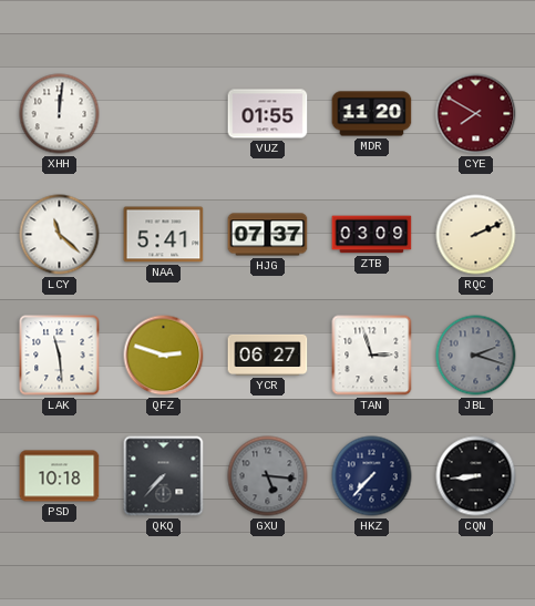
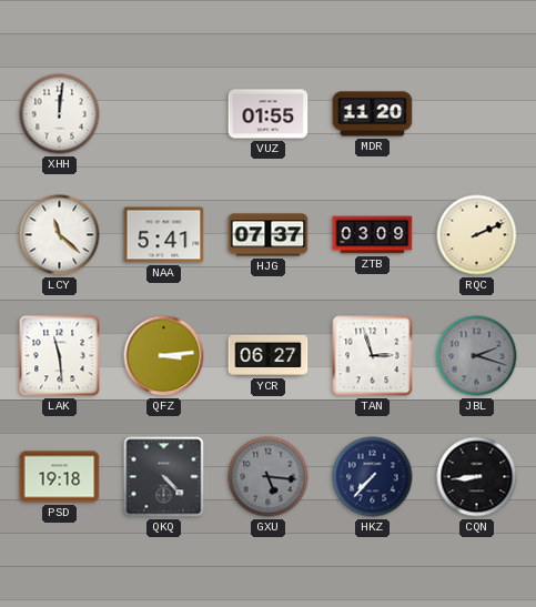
CYE: 7:50 -> none
QFZ: 2:48 -> 3:14
PSD: 10:18 -> 19:18
QKQ: 7:37 -> 4:23
